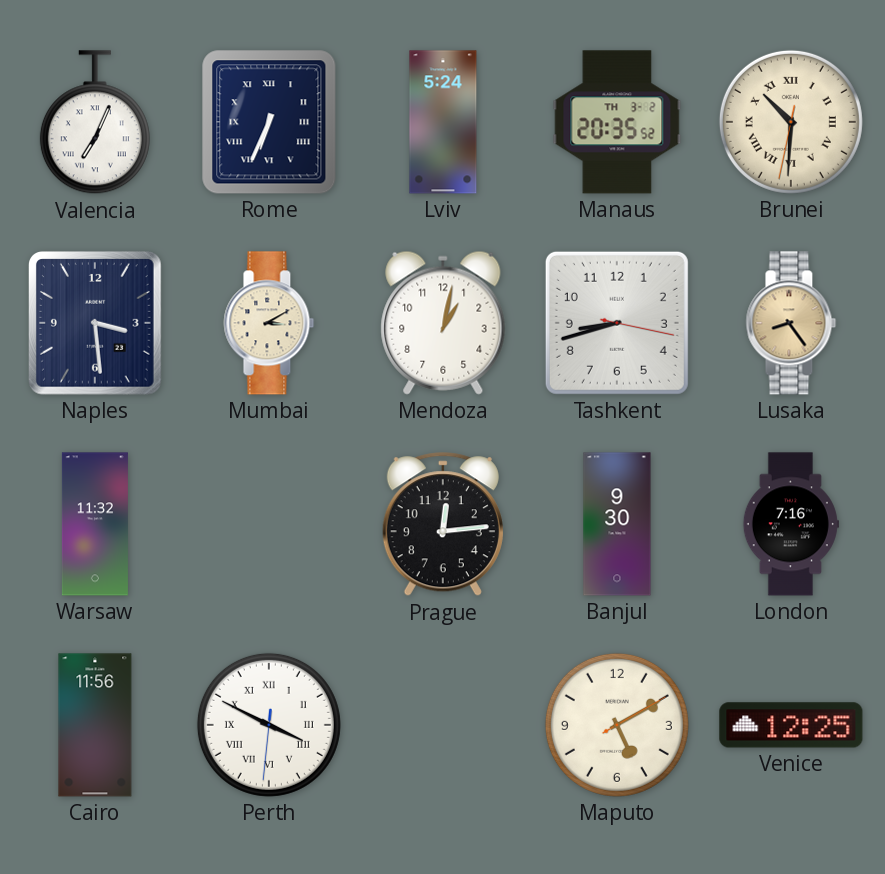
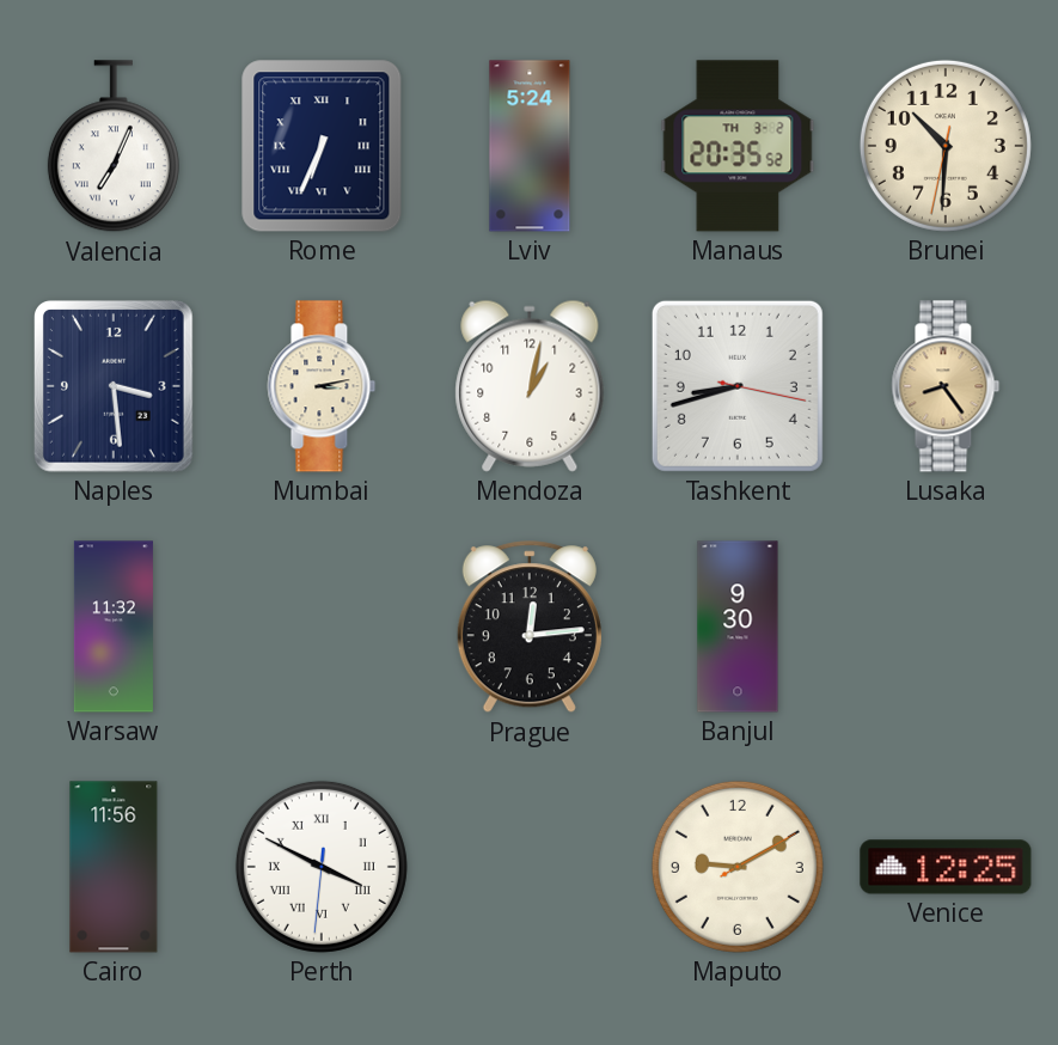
Brunei numerals: Roman -> Arabic
Mumbai: 3:10 -> 3:13
London: 7:16 -> none
Maputo: 5:10 -> 9:10
